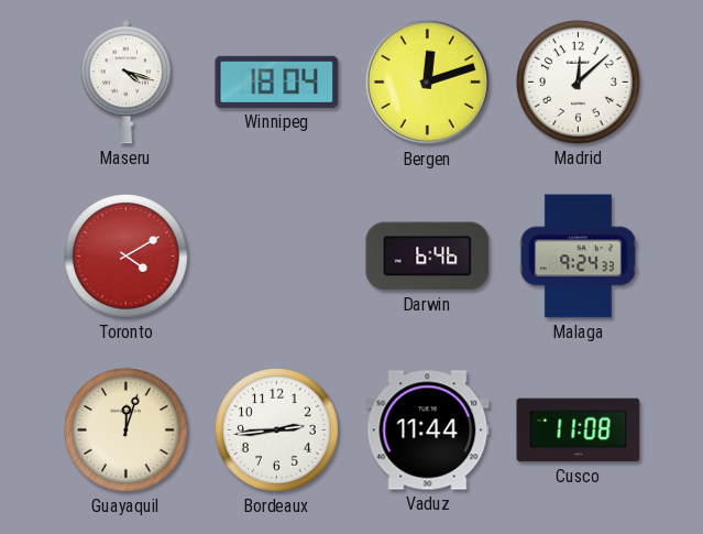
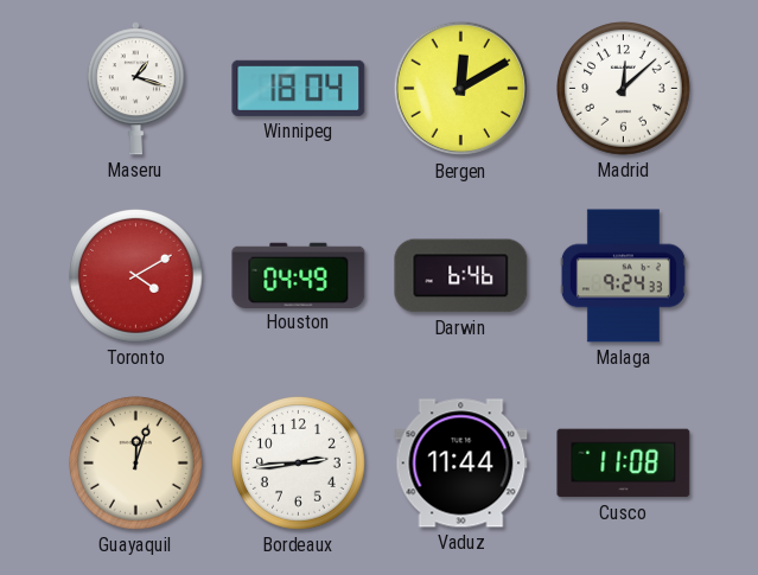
Maseru: 4:18 -> 1:18
Bergen: 12:12 -> 12:10
Houston: none -> 04:49
